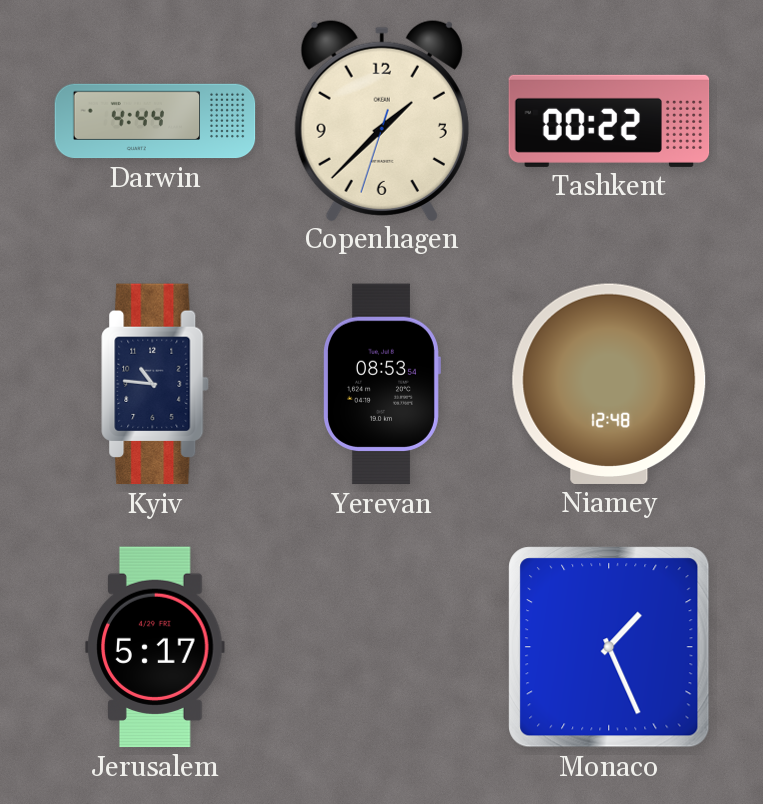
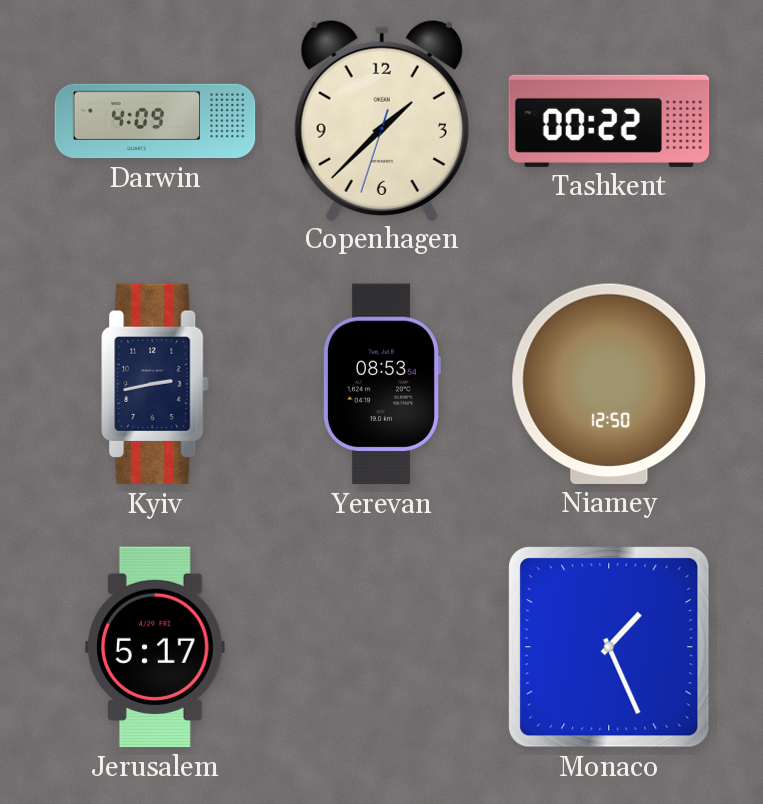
Darwin: 4:44 -> 4:09
Kyiv: 10:46 -> 2:43
Niamey: 12:48 -> 12:50
